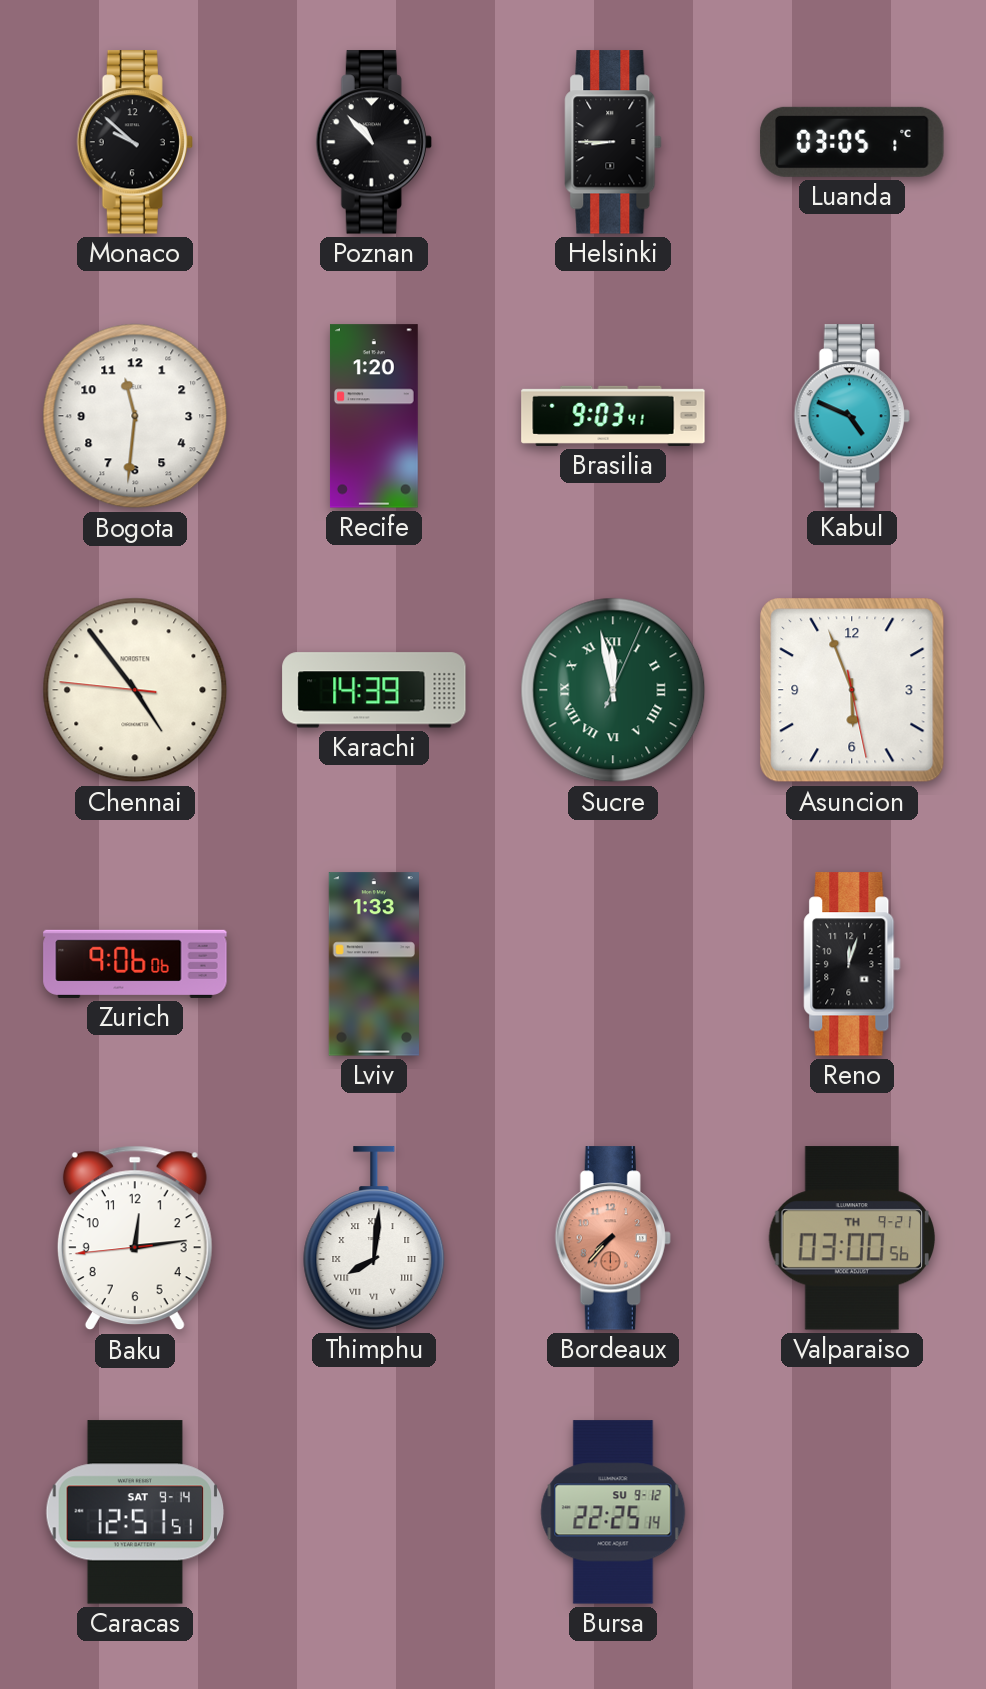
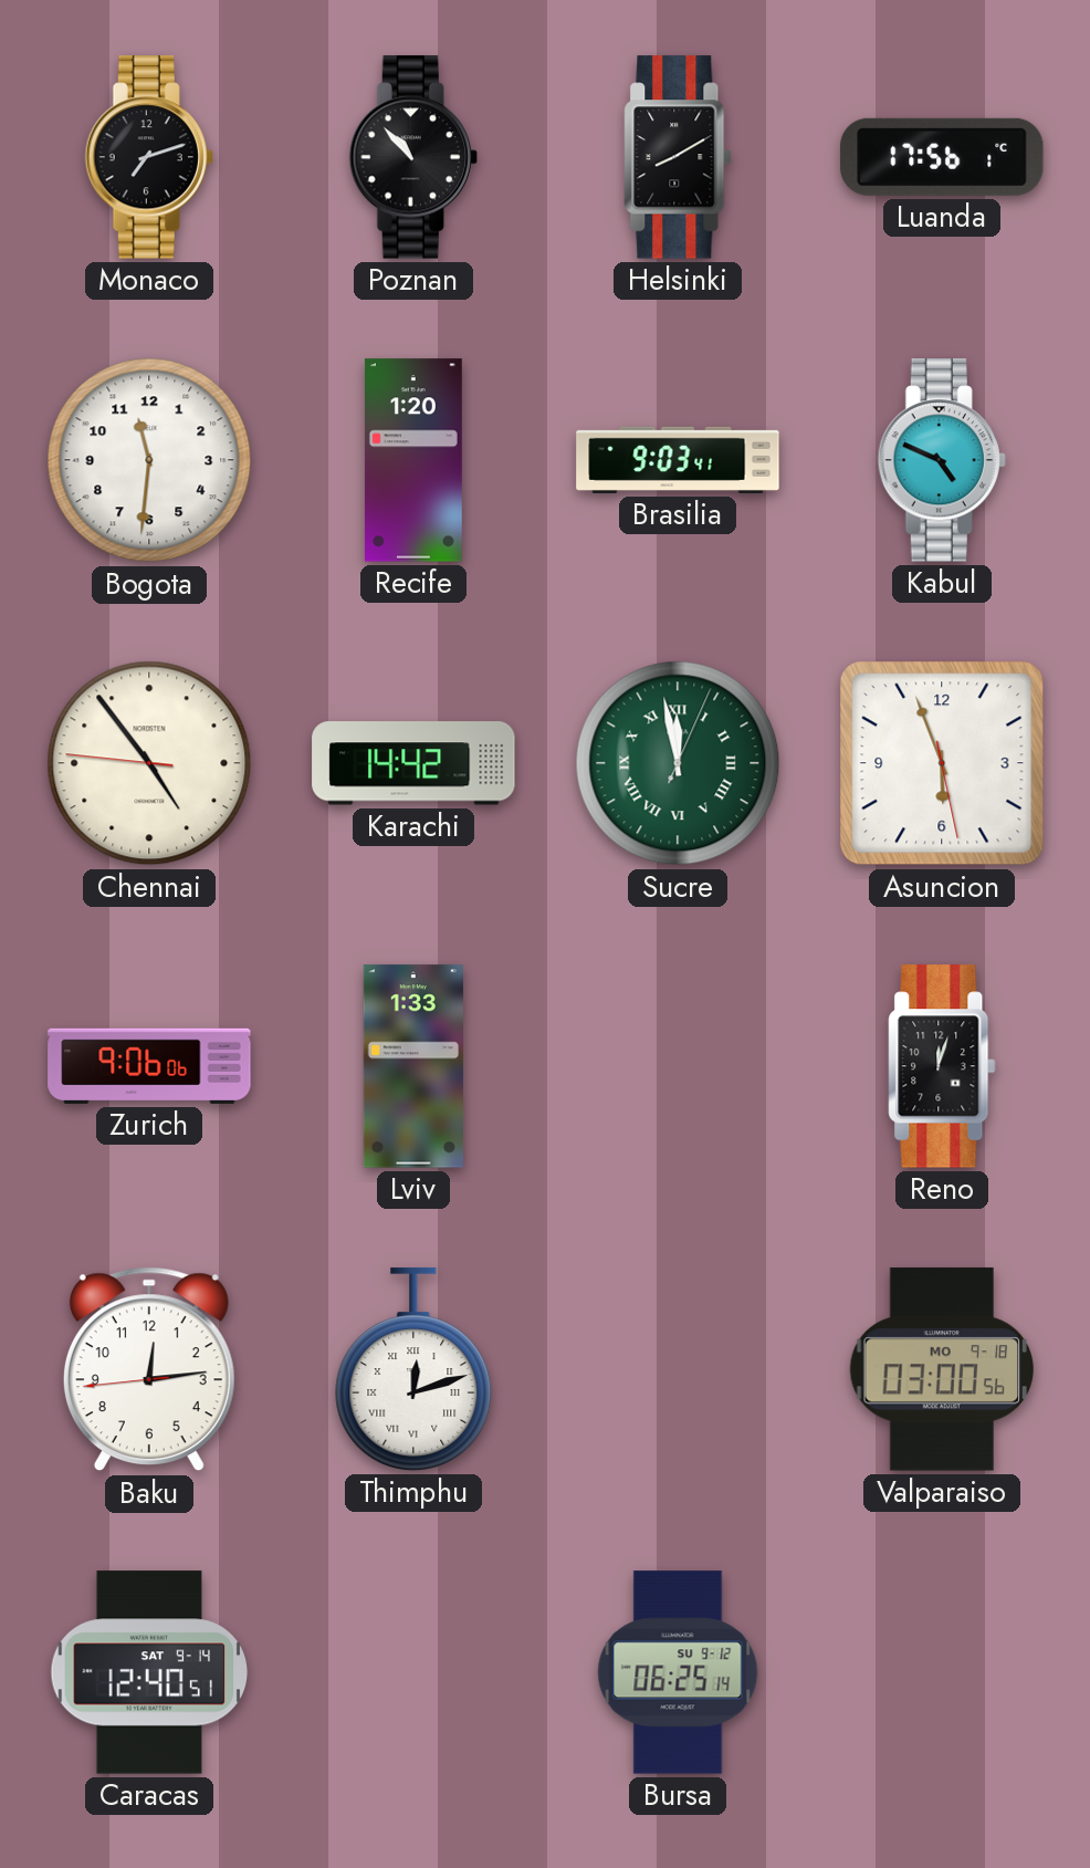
Monaco: 9:52 -> 7:12
Helsinki: 8:45 -> 8:10
Luanda: 03:05 -> 17:56
Karachi: 14:39 -> 14:42
Thimphu: 8:01 -> 12:12
Bordeaux: 7:37 -> none
Valparaiso date: TH 9-21 -> MO 9-18
Caracas: 12:51 -> 12:40
Bursa: 22:25 -> 06:25
